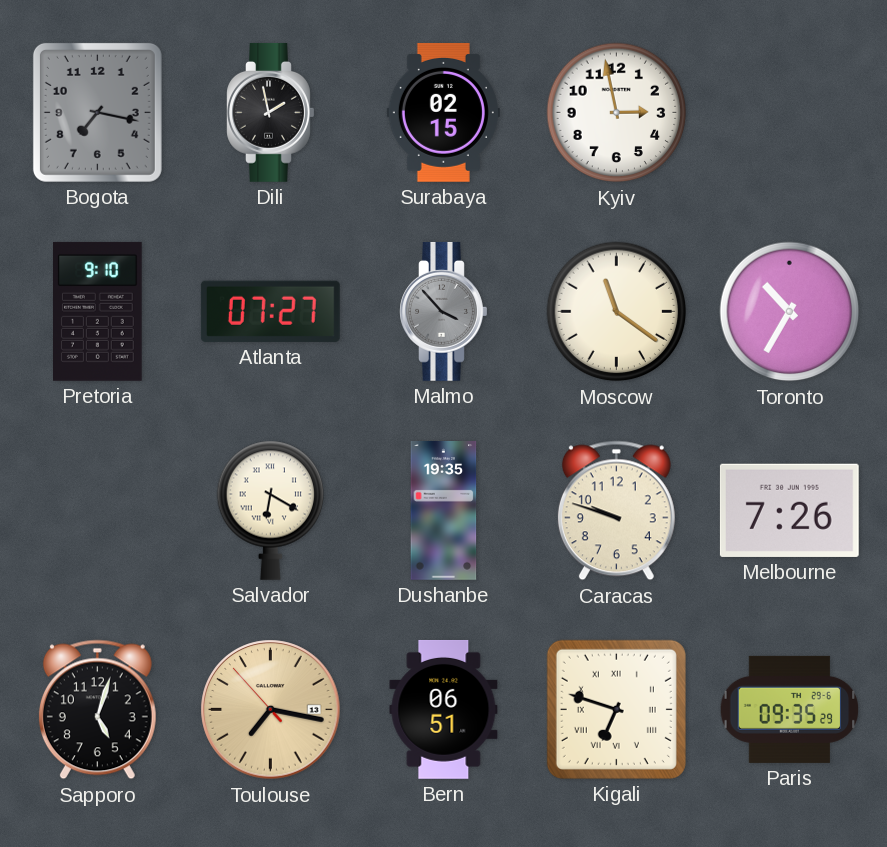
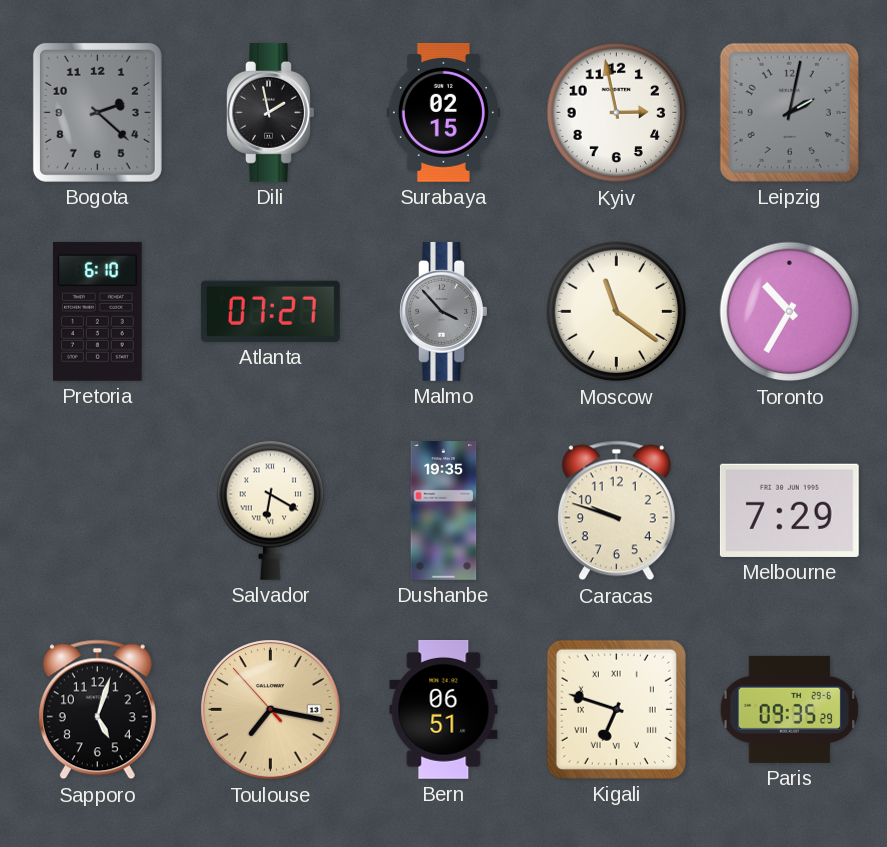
Bogota: 7:17 -> 2:22
Leipzig: none -> 2:02
Pretoria: 9:10 -> 6:10
Melbourne: 7:26 -> 7:29
